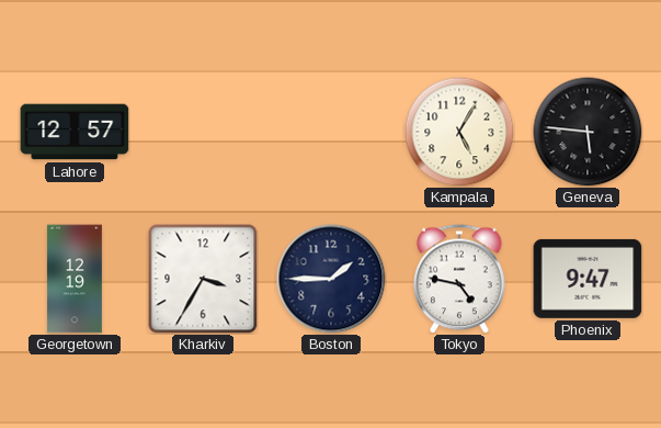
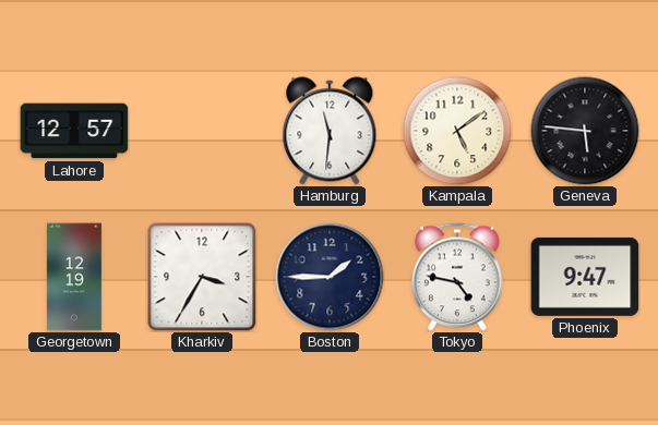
Hamburg: none -> 11:31
Kampala: 5:05 -> 5:09
